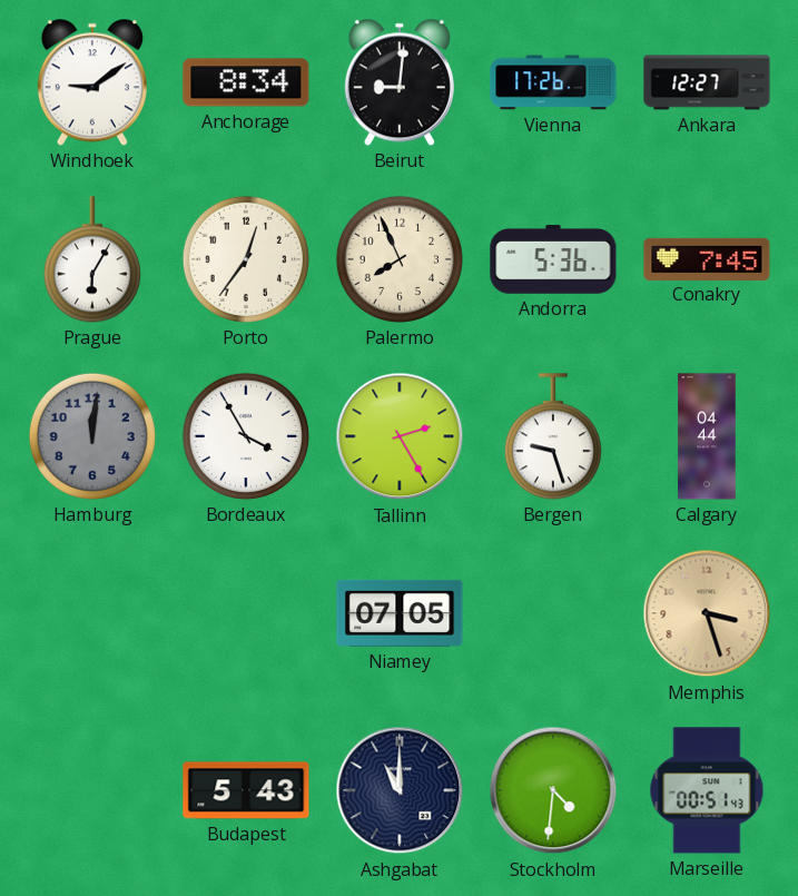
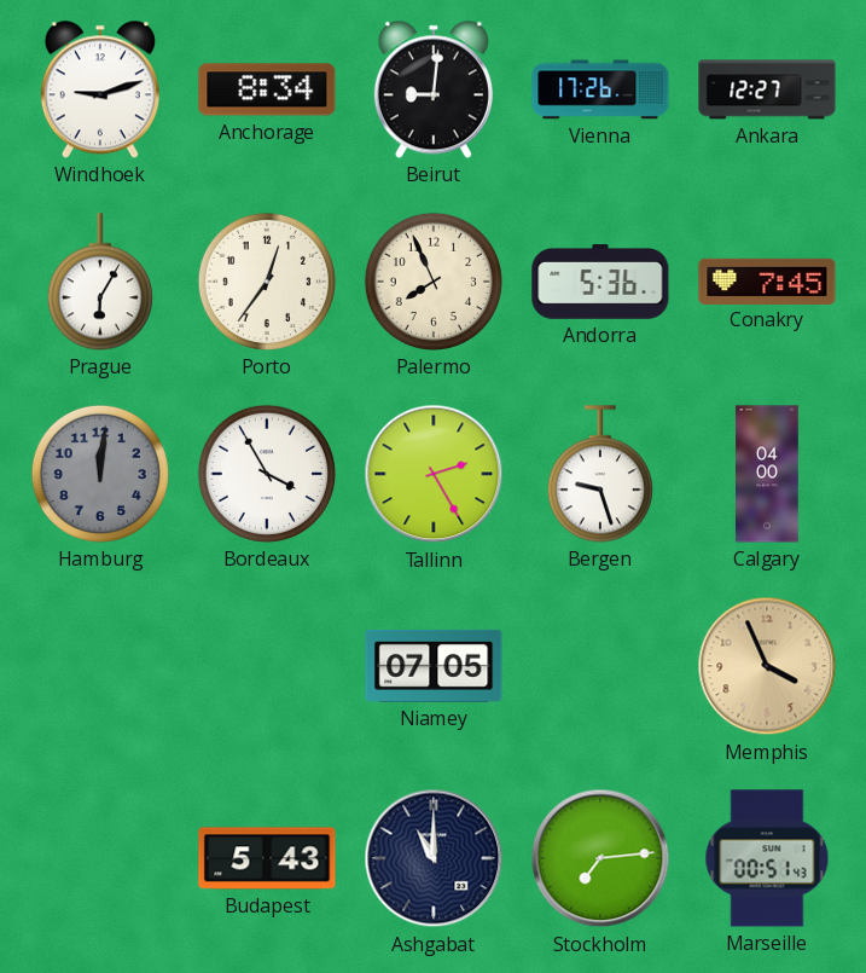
Windhoek: 9:09 -> 9:12
Calgary: 04:44 -> 04:00
Memphis: 3:27 -> 3:56
Stockholm: 4:31 -> 7:14
